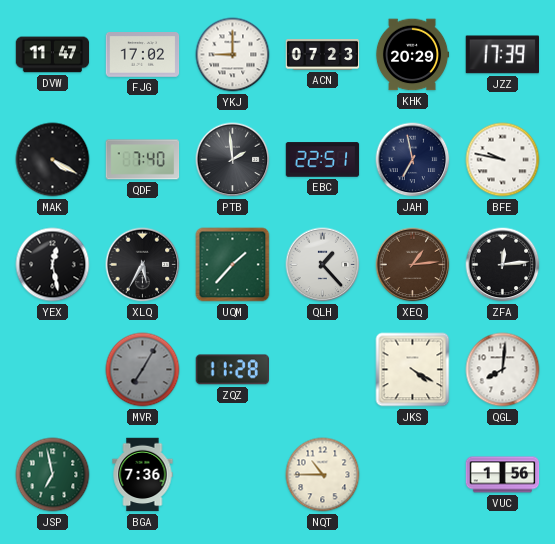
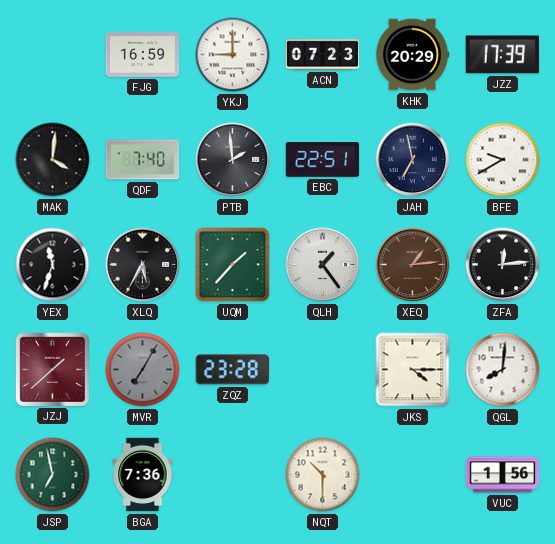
DVW: 11:47 -> none
FJG: 17:02 -> 16:59
MAK: 4:20 -> 4:01
BFE: 9:47 -> 9:40
YEX: 12:28 -> 11:33
QLH: 1:23 -> 1:24
JZJ: none -> 1:38
ZQZ: 11:28 -> 23:28
JKS: 4:20 -> 4:15
NQT: 10:45 -> 10:30
